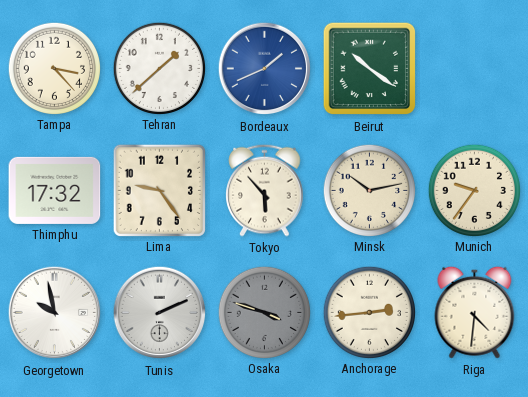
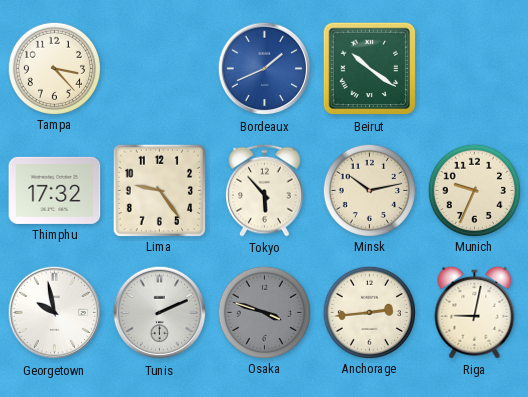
Tehran: 1:38 -> none
Munich: 9:36 -> 9:34
Riga: 4:31 -> 9:02
